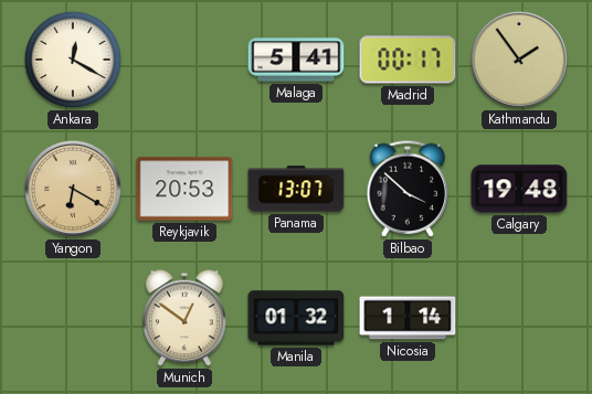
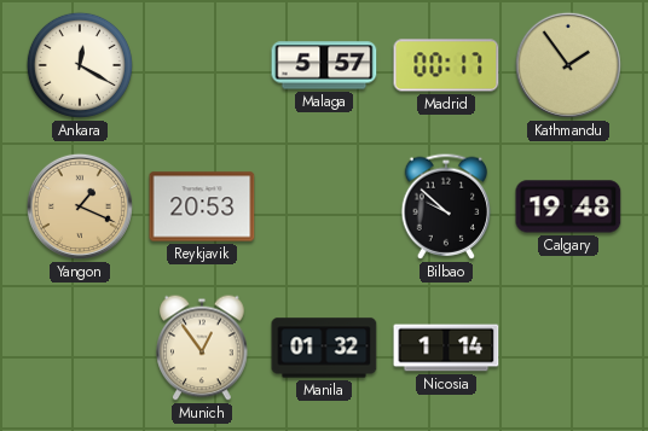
Malaga: 5:41 -> 5:57
Yangon: 6:20 -> 1:19
Panama: 13:07 -> none
Bilbao: 3:52 -> 9:52
Munich: 12:51 -> 12:54
